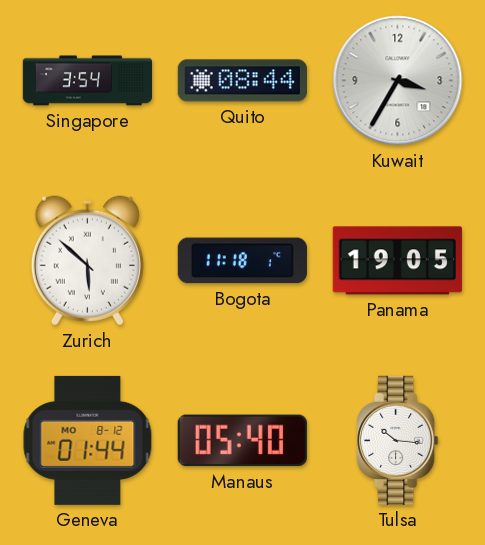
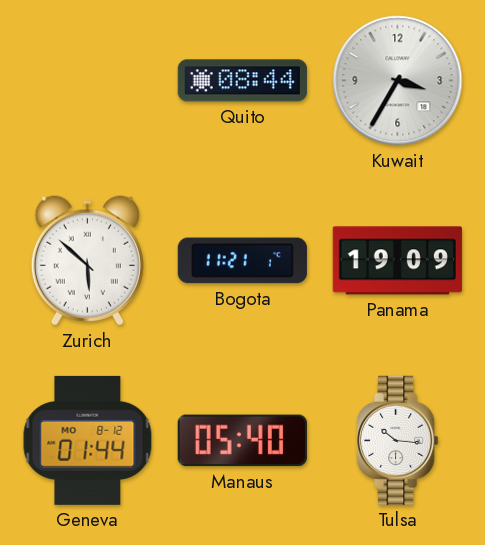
Singapore: 3:54 -> none
Bogota: 11:18 -> 11:21
Panama: 19:05 -> 19:09
